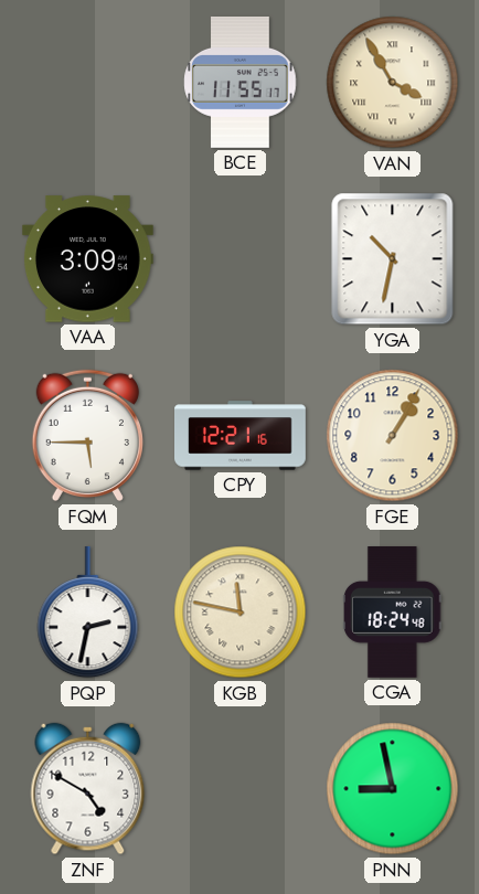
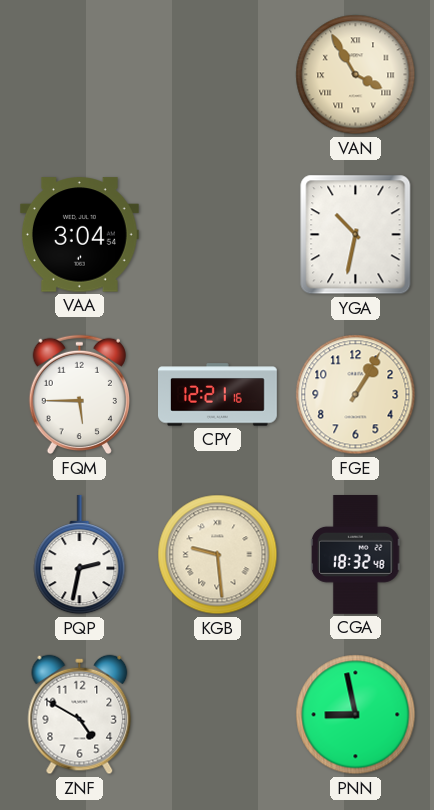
BCE: 11:55 -> none
VAA: 3:09 -> 3:04
KGB: 11:47 -> 9:29
CGA: 18:24 -> 18:32
